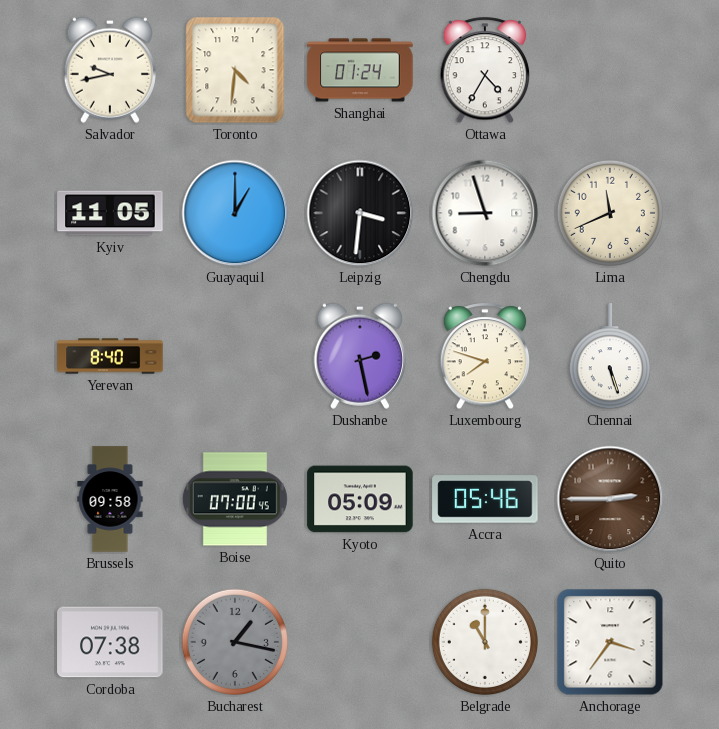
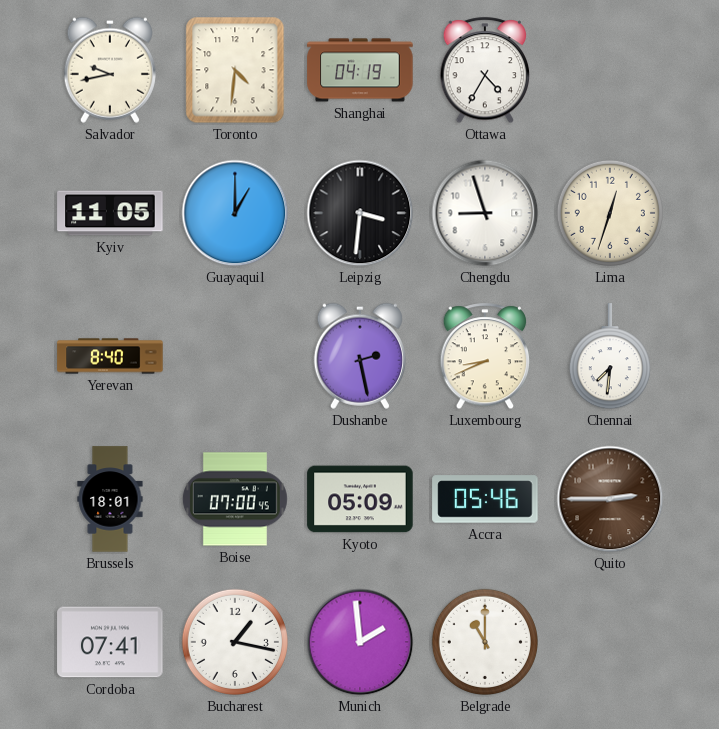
Shanghai: 01:24 -> 04:19
Lima: 11:41 -> 12:33
Luxembourg: 7:48 -> 8:41
Chennai: 5:27 -> 7:31
Brussels: 09:58 -> 18:01
Cordoba: 07:38 -> 07:41
Bucharest dial: grey -> white
Munich: none -> 1:59
Anchorage: 3:36 -> none
